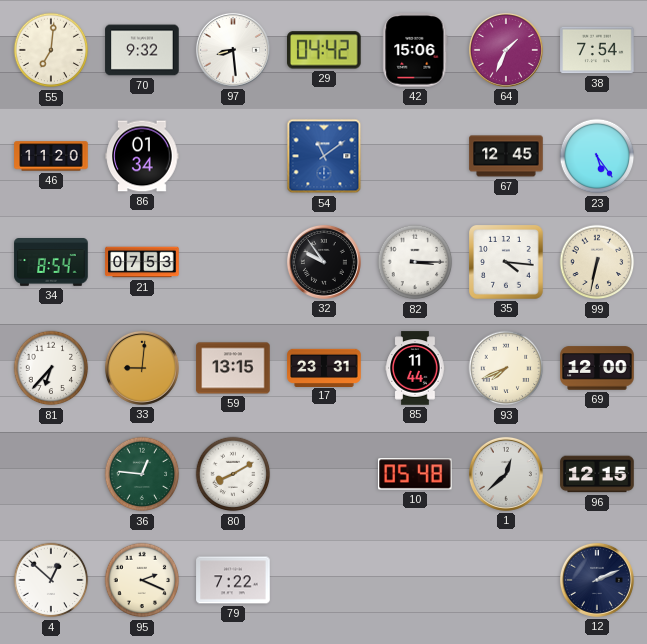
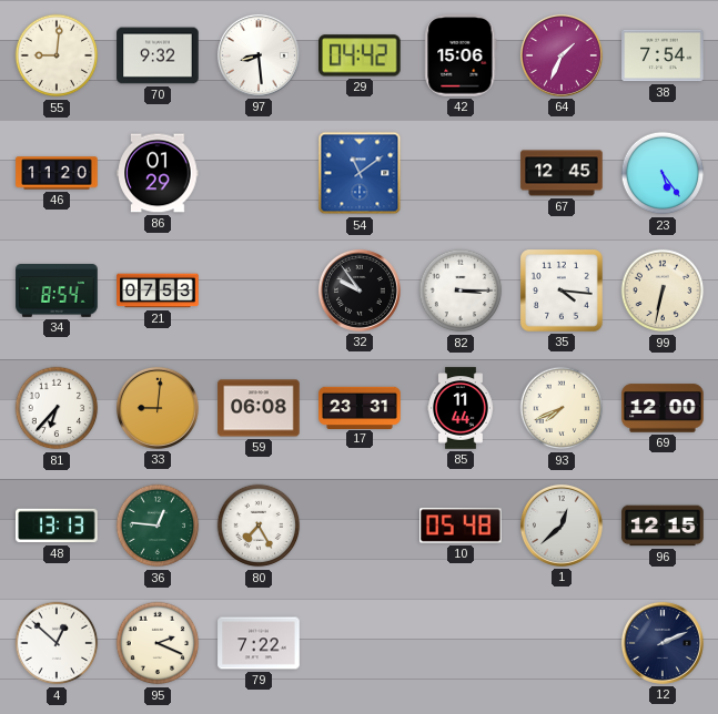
55: 7:01 -> 9:01
86: 01:34 -> 01:29
59: 13:15 -> 06:08
48: none -> 13:13
80: 8:10 -> 7:25
